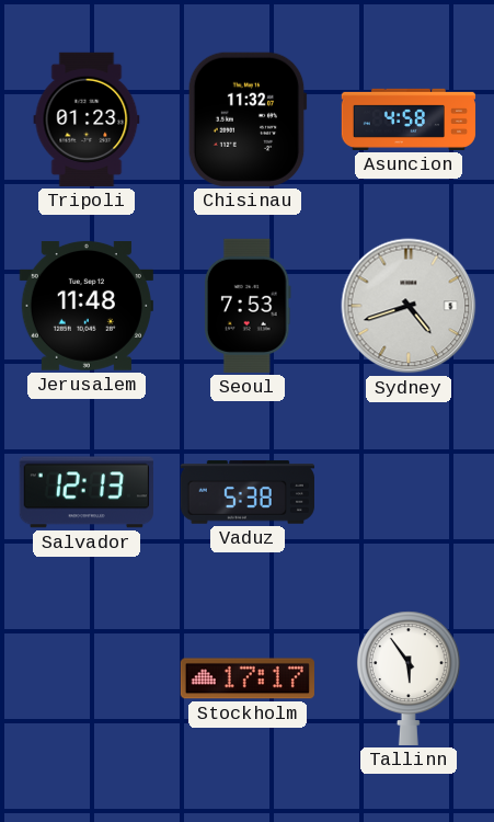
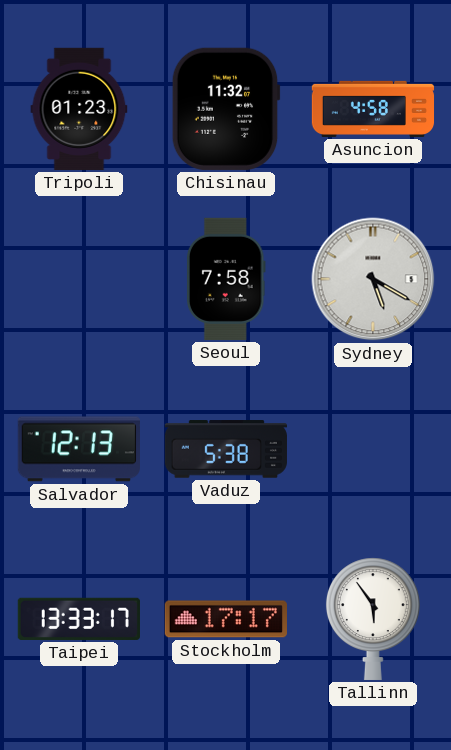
Jerusalem: 11:48 -> none
Seoul: 7:53 -> 7:58
Sydney: 4:42 -> 5:20
Taipei: none -> 13:33
